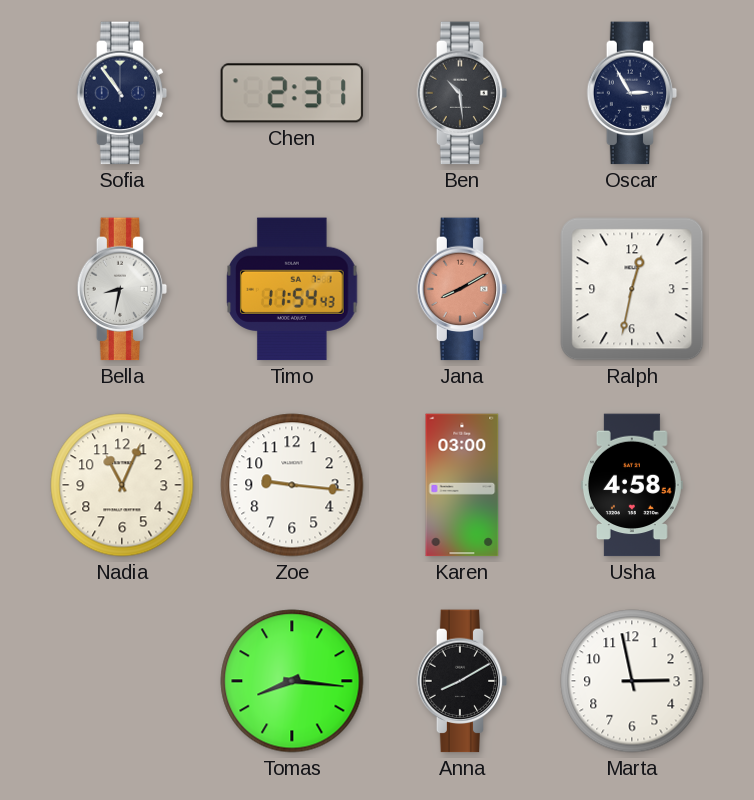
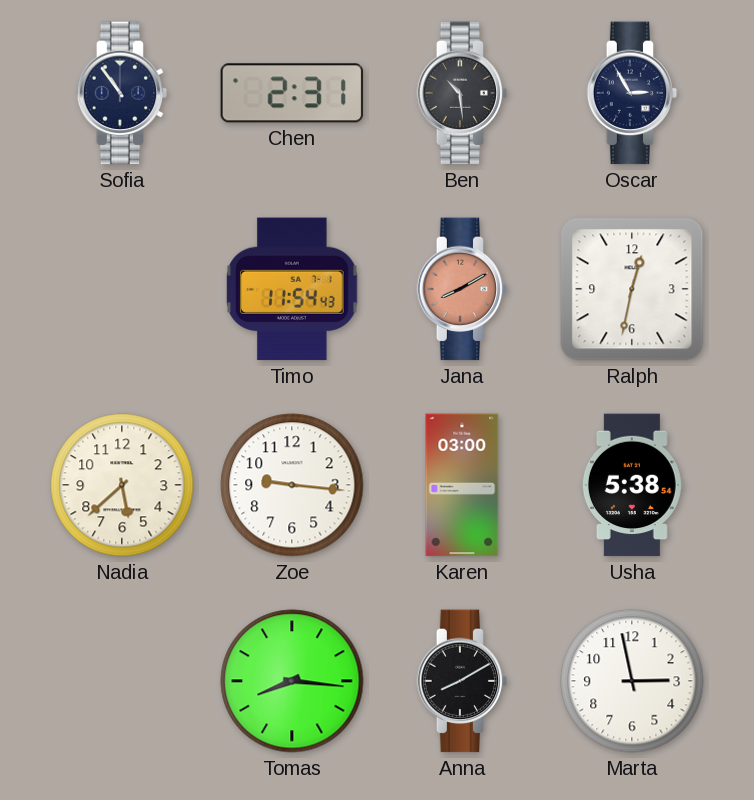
Bella: 8:32 -> none
Nadia: 11:04 -> 5:38
Usha: 4:58 -> 5:38
